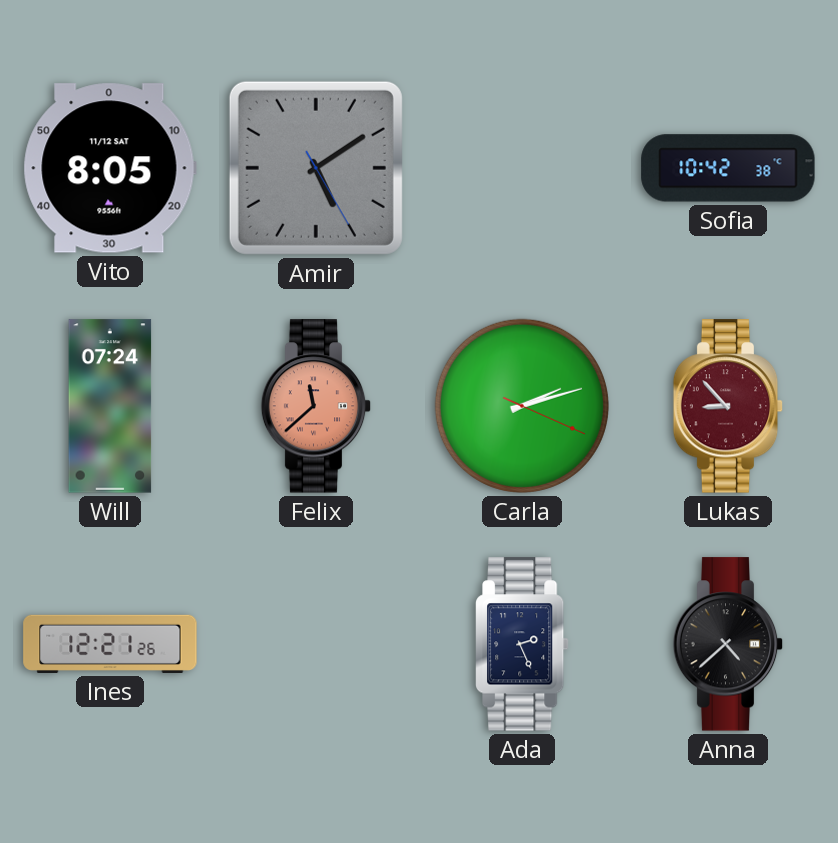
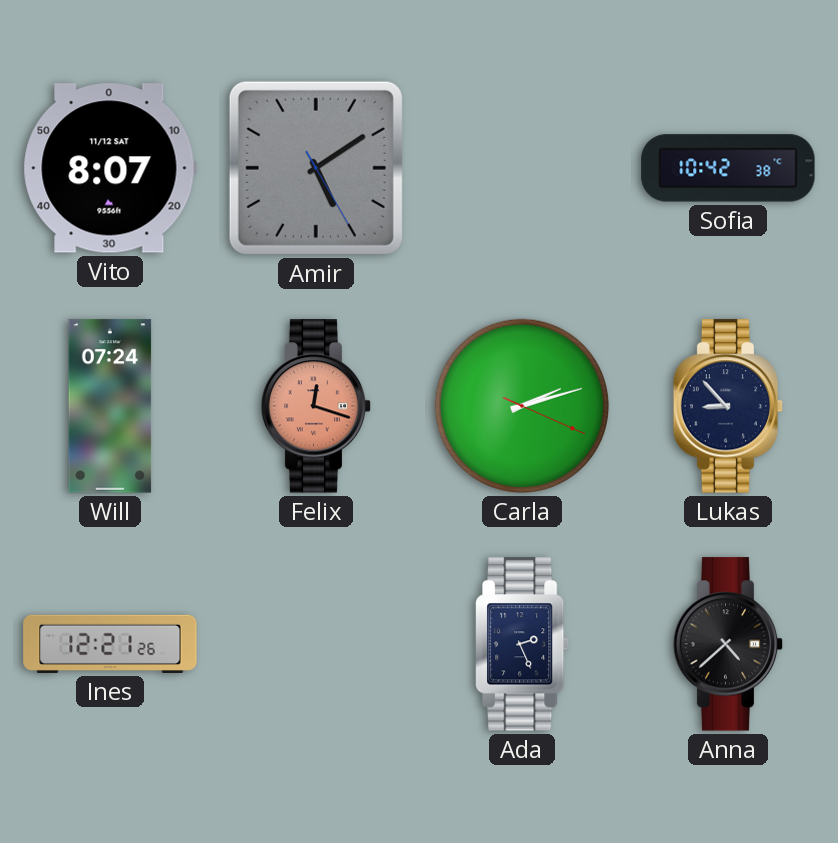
Vito: 8:05 -> 8:07
Felix: 11:38 -> 12:18
Lukas dial: burgundy -> navy
